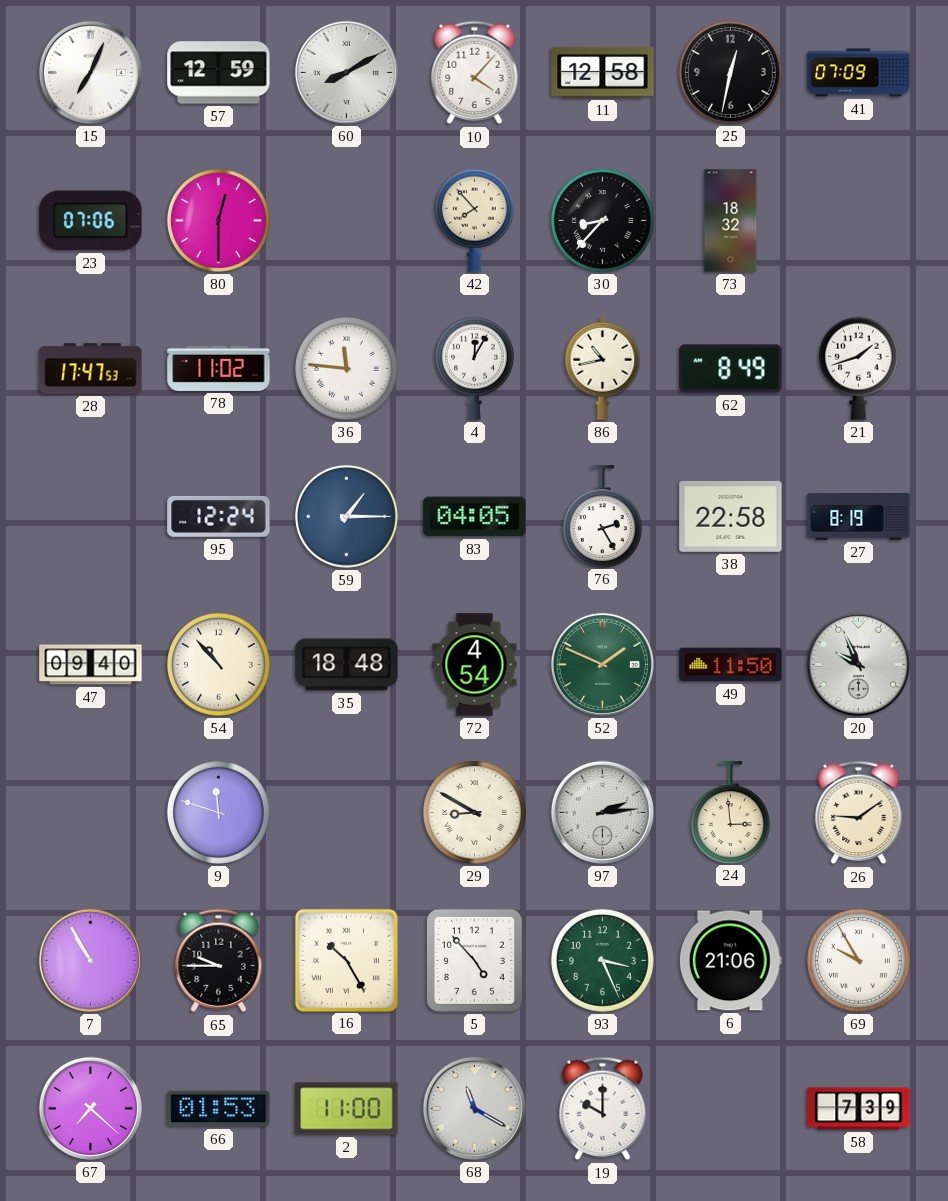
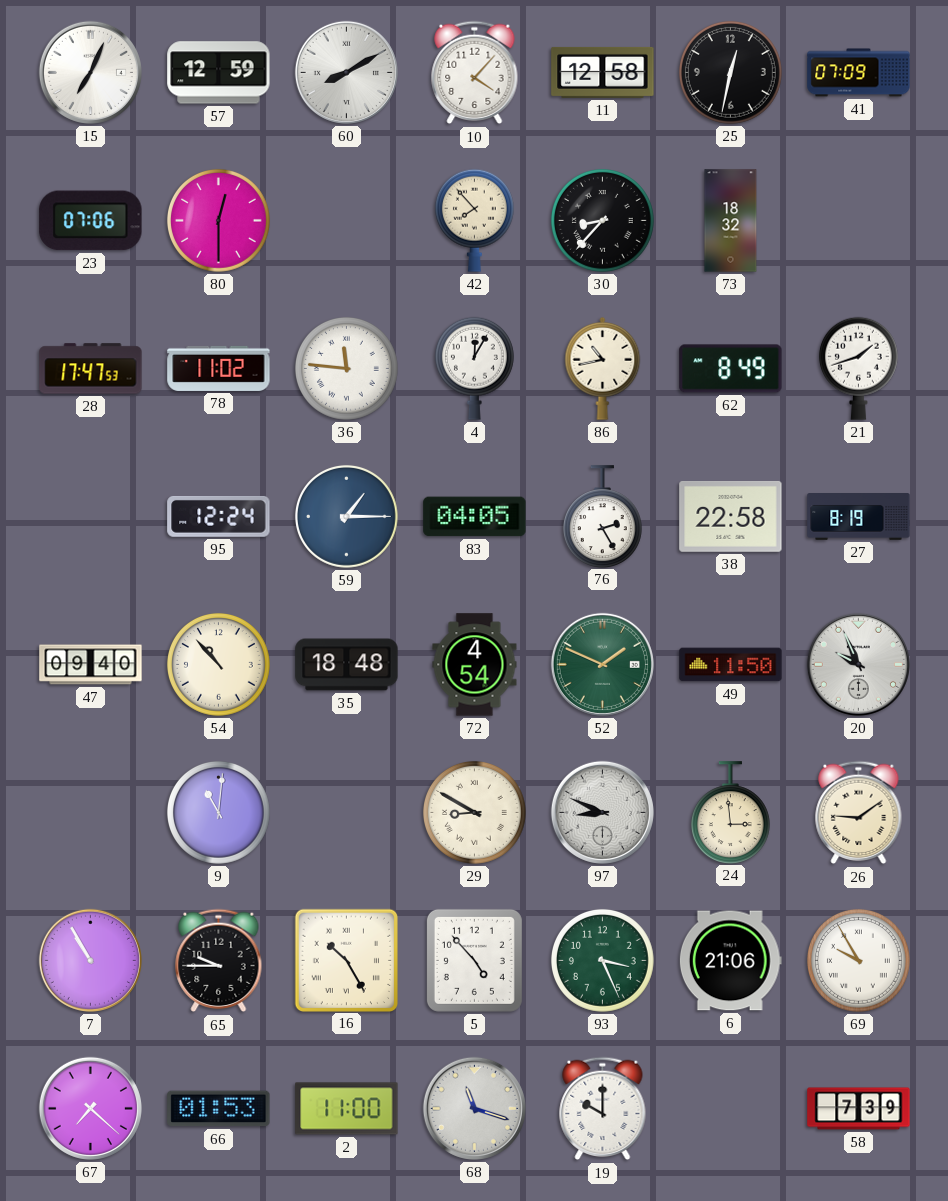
9: 11:48 -> 11:01
97: 2:14 -> 8:49
68: 11:20 -> 11:18
